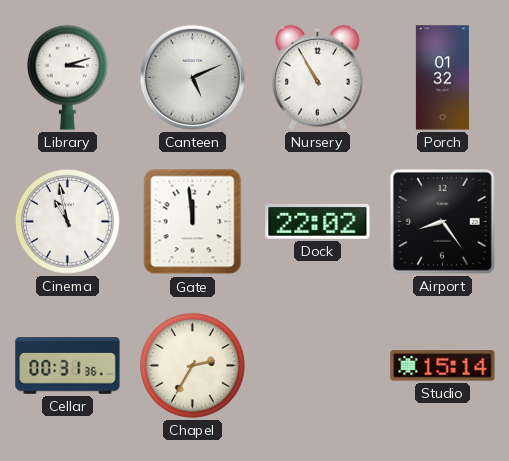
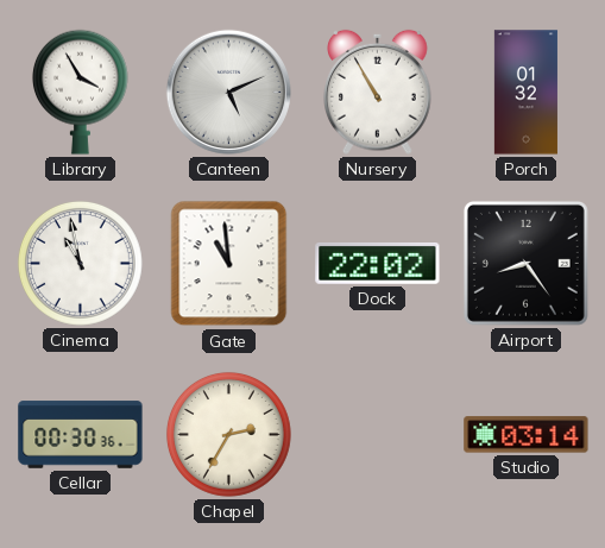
Library: 3:12 -> 3:55
Gate: 11:59 -> 10:59
Cellar: 00:31 -> 00:30
Studio: 15:14 -> 03:14
